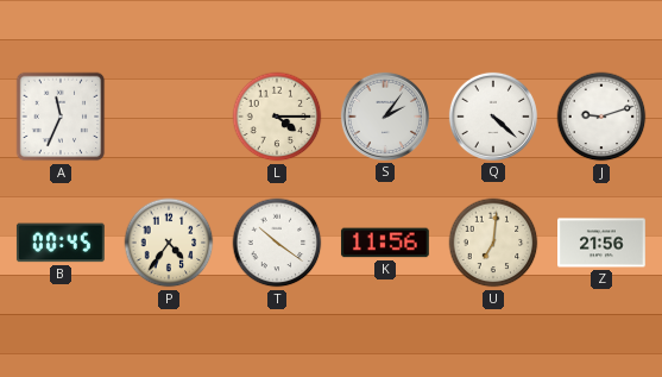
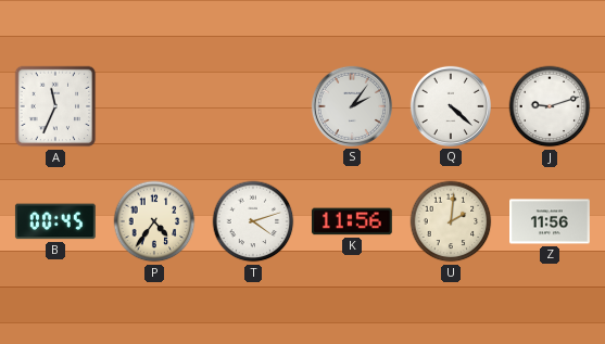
L: 4:15 -> none
T: 10:21 -> 4:12
U: 7:01 -> 2:01
Z: 21:56 -> 11:56
